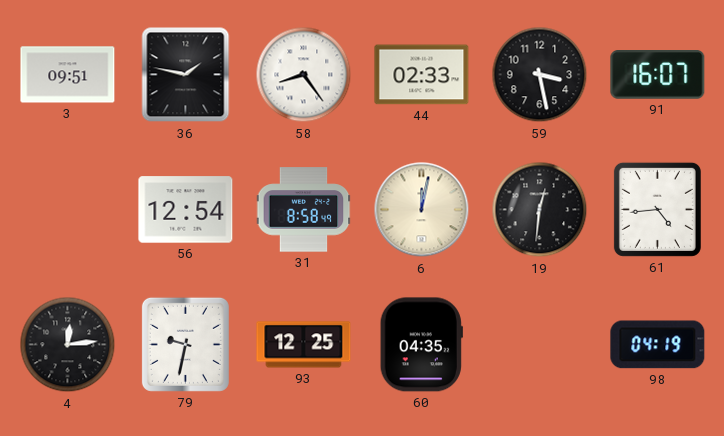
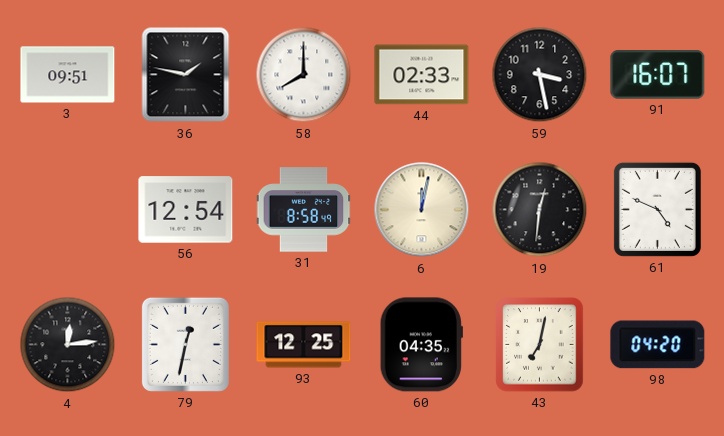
58: 8:24 -> 8:00
61: 4:44 -> 4:49
79: 9:32 -> 12:32
43: none -> 7:02
98: 04:19 -> 04:20
